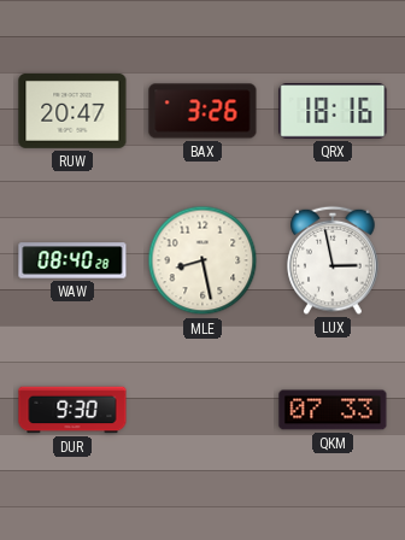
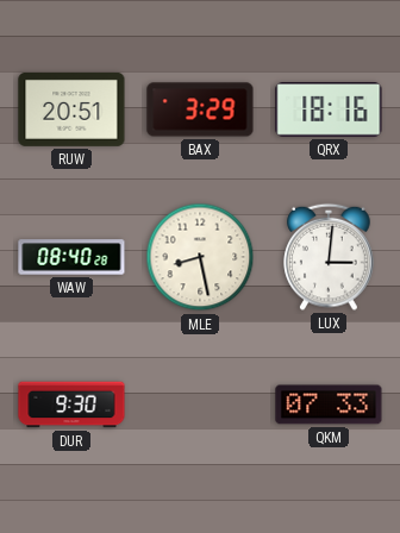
RUW: 20:47 -> 20:51
BAX: 3:26 -> 3:29
LUX: 2:58 -> 3:01
